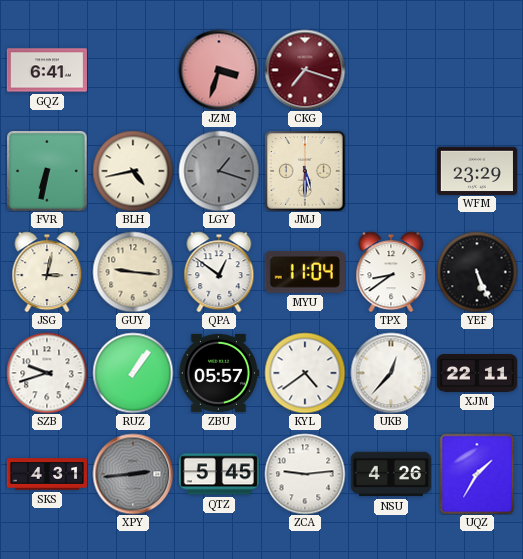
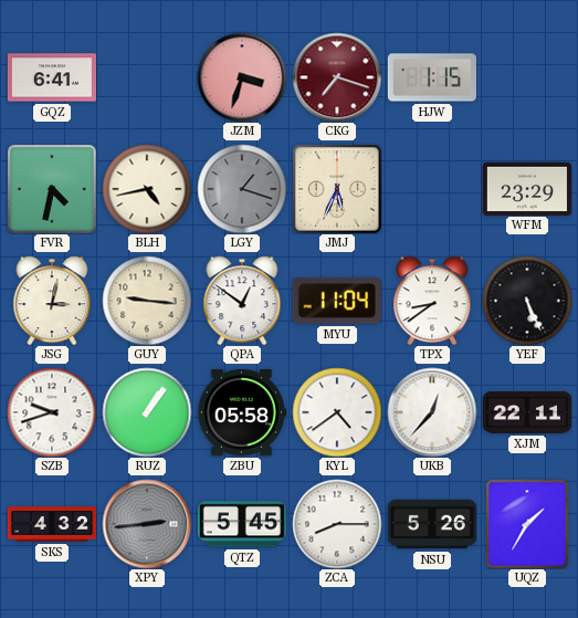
HJW: none -> 1:15
FVR: 6:32 -> 4:32
JMJ: 5:30 -> 5:34
ZBU: 05:57 -> 05:58
SKS: 4:31 -> 4:32
ZCA: 9:14 -> 8:15
NSU: 4:26 -> 5:26
